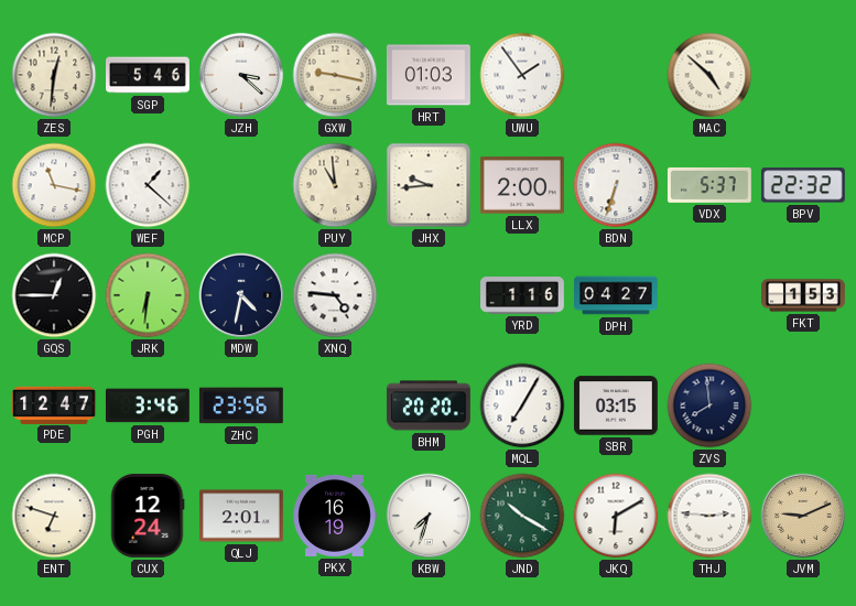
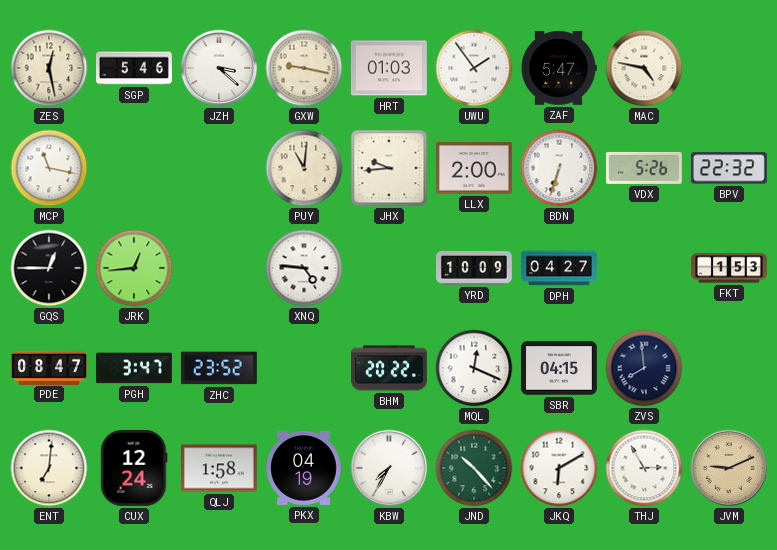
ZES: 12:31 -> 12:28
ZAF: none -> 5:47
MAC: 4:52 -> 4:47
WEF: 1:22 -> none
PUY: 10:59 -> 11:01
VDX: 5:37 -> 5:26
JRK: 6:31 -> 12:44
MDW: 4:32 -> none
YRD: 1:16 -> 10:09
PDE: 12:47 -> 08:47
PGH: 3:46 -> 3:47
ZHC: 23:56 -> 23:52
BHM: 20:20 -> 20:22
MQL: 7:05 -> 12:19
SBR: 03:15 -> 04:15
ENT: 6:48 -> 7:01
QLJ: 2:01 -> 1:58
PKX: 16:19 -> 04:19
KBW: 7:33 -> 7:35
JND: 10:20 -> 10:23
THJ: 2:46 -> 2:55
